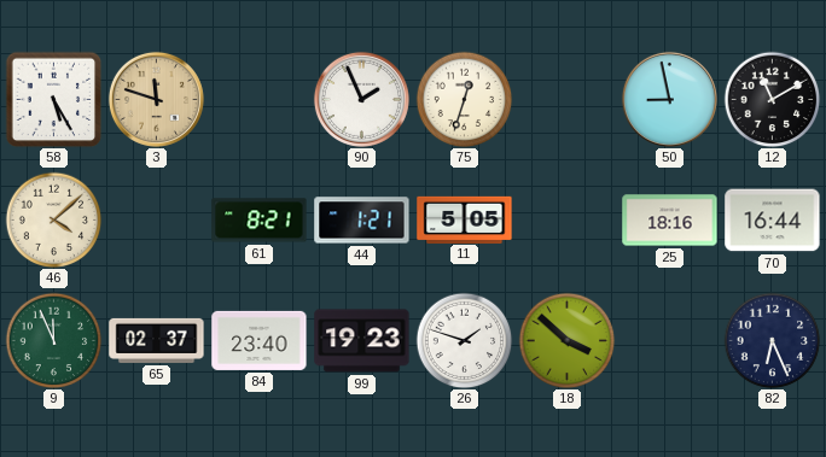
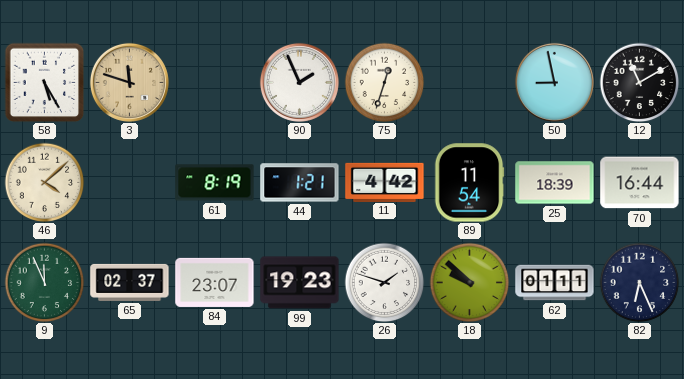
61: 8:21 -> 8:19
11: 5:05 -> 4:42
89: none -> 11:54
25: 18:16 -> 18:39
84: 23:40 -> 23:07
18: 3:52 -> 9:52
62: none -> 01:11
